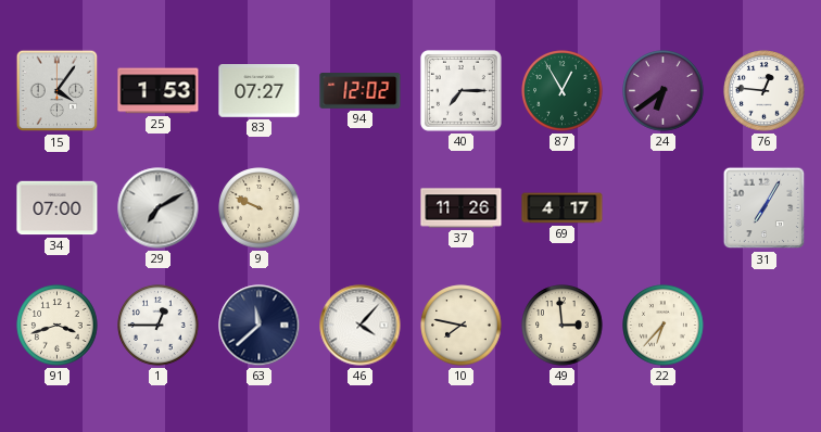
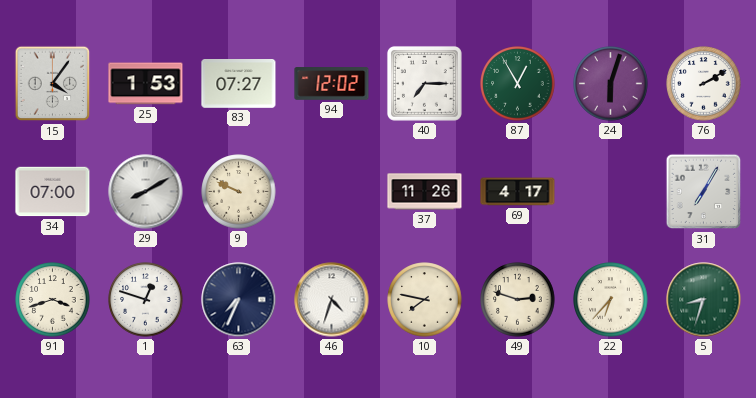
24: 6:39 -> 6:03
76: 12:46 -> 2:10
29: 7:10 -> 8:10
1: 12:45 -> 12:48
63: 11:38 -> 7:34
46: 4:07 -> 4:33
49: 2:59 -> 2:48
5: none -> 8:33
